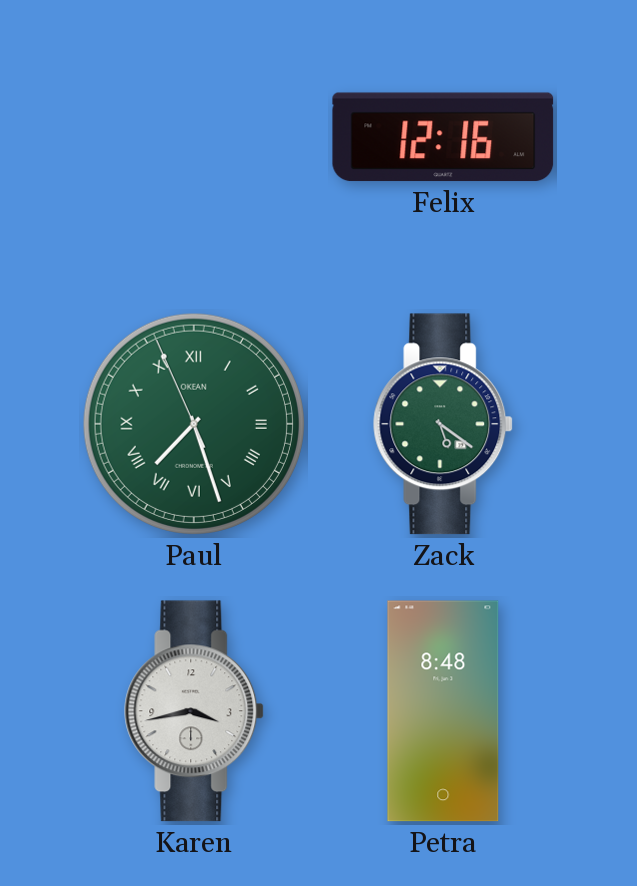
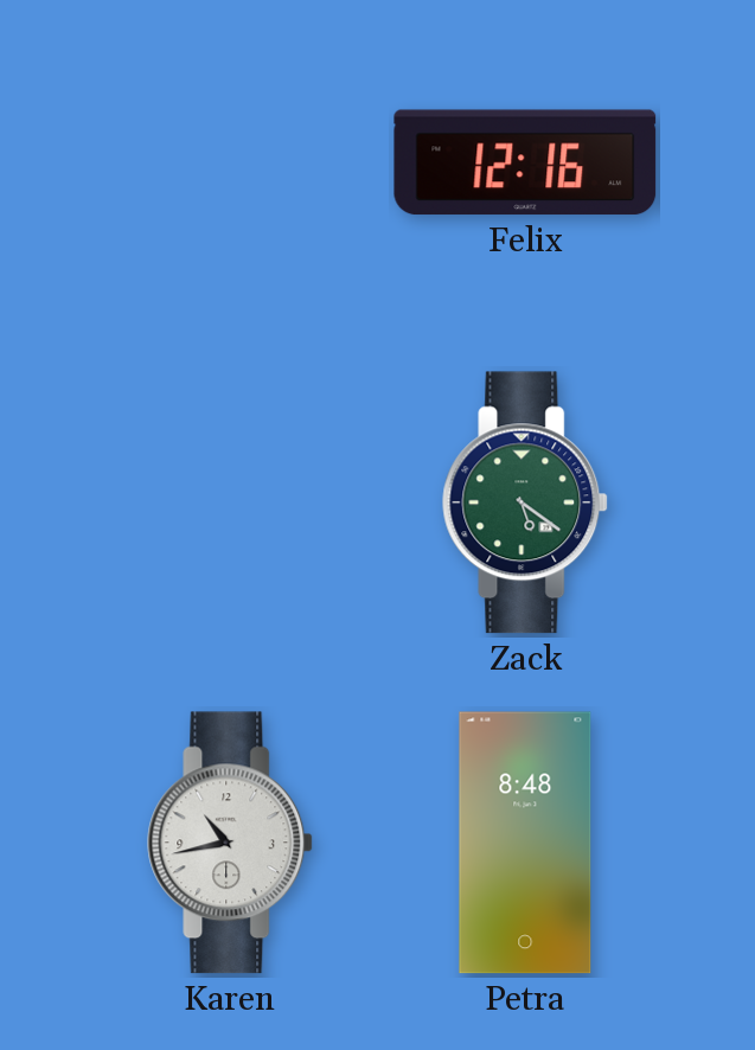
Paul: 7:26 -> none
Karen: 3:43 -> 10:43
